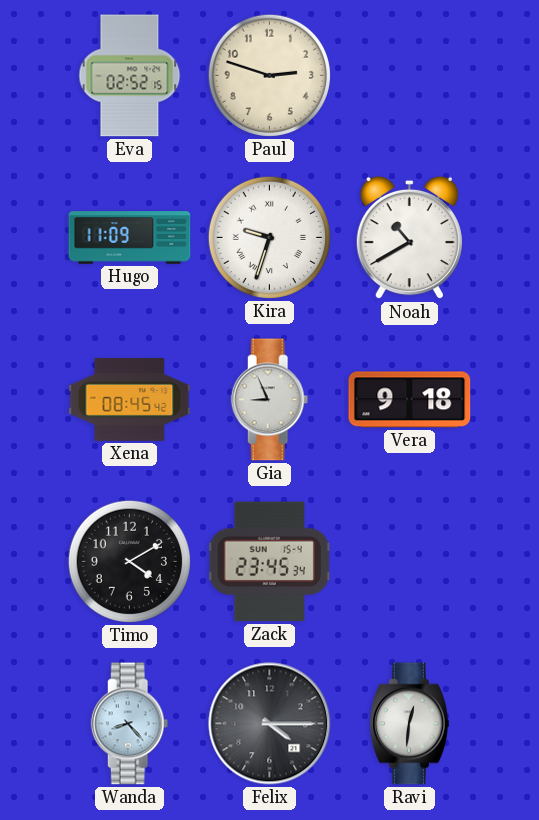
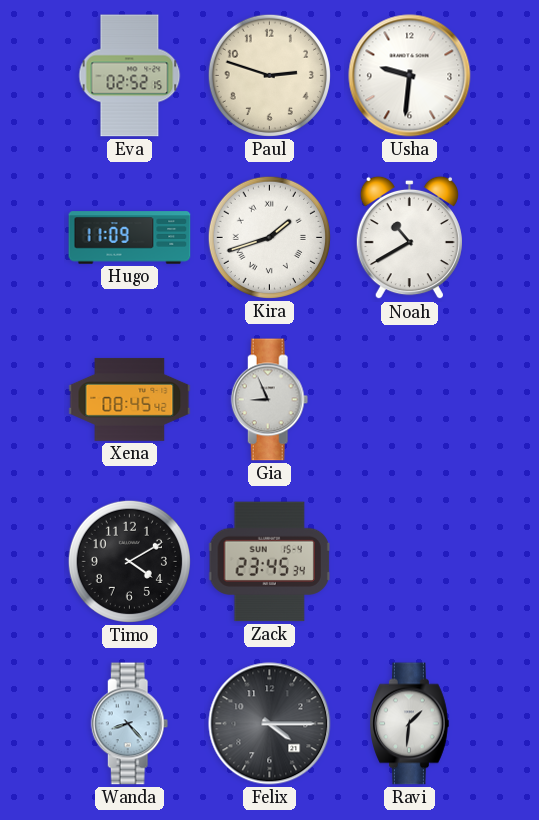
Usha: none -> 9:31
Kira: 9:33 -> 1:42
Vera: 9:18 -> none
Ravi: 12:31 -> 1:31
